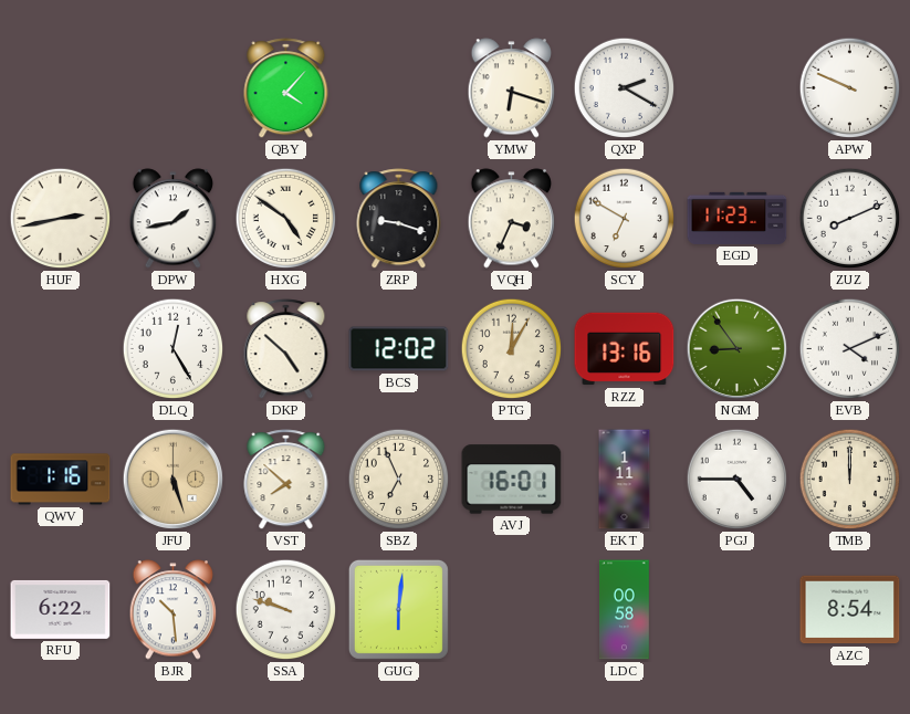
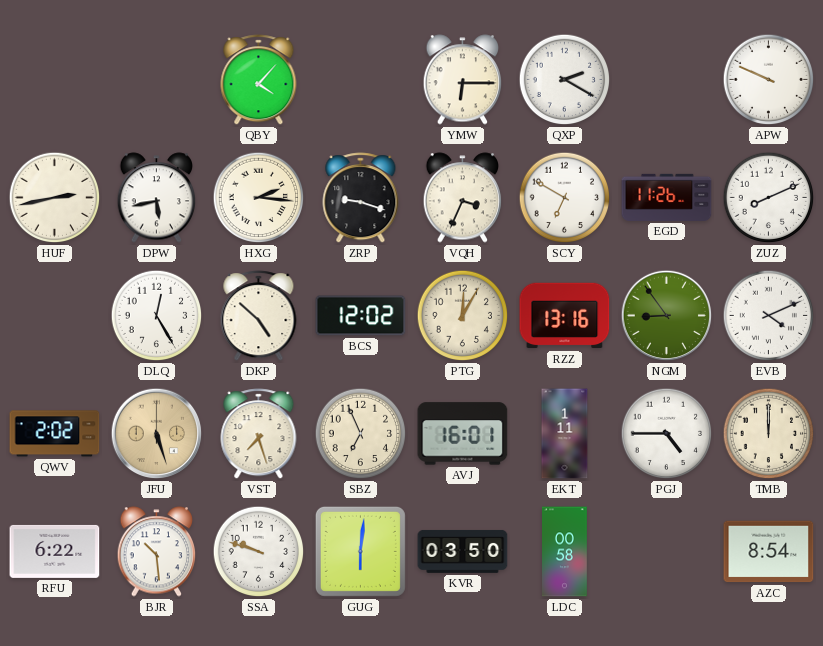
YMW: 6:18 -> 6:15
DPW: 1:43 -> 5:43
HXG: 4:51 -> 2:16
EGD: 11:23 -> 11:26
QWV: 1:16 -> 2:02
VST: 7:52 -> 7:27
KVR: none -> 03:50
